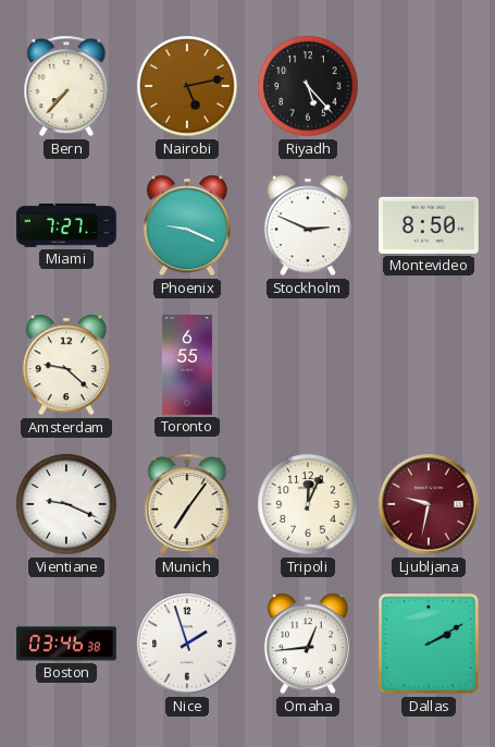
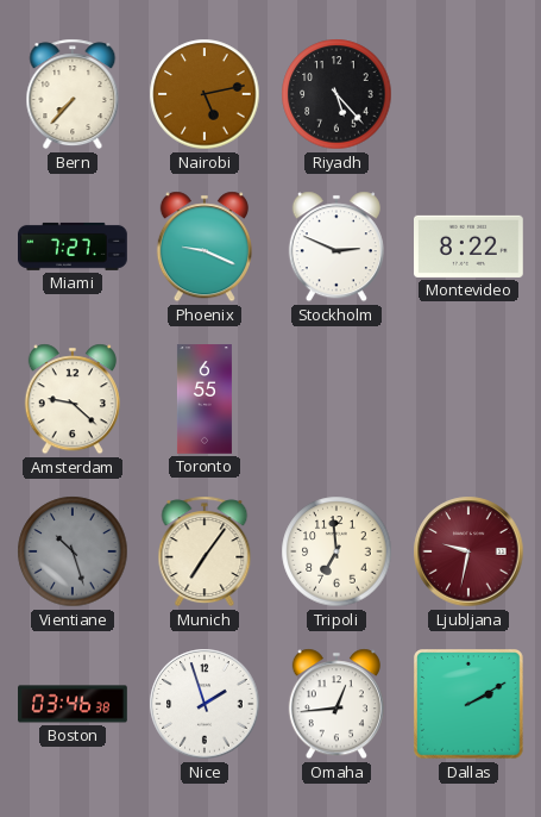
Montevideo: 8:50 -> 8:22
Vientiane: 9:19 -> 10:27
Vientiane dial: white -> grey
Tripoli: 12:04 -> 6:59
